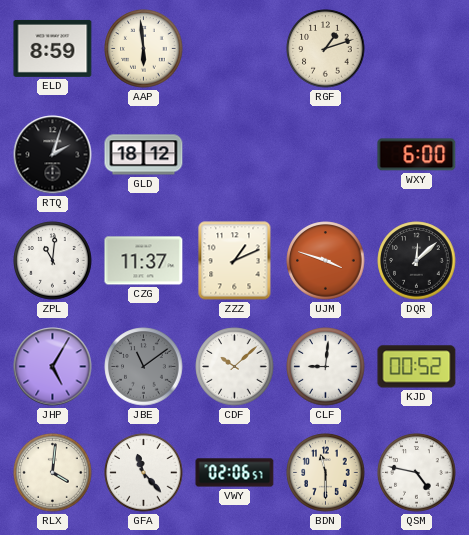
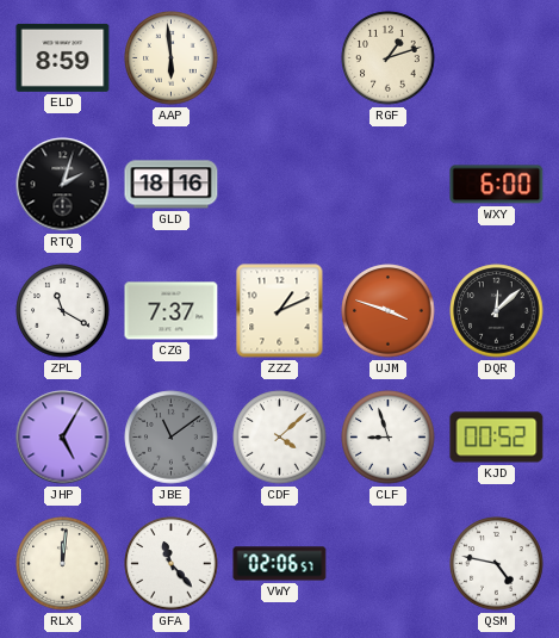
GLD: 18:12 -> 18:16
ZPL: 11:01 -> 11:20
CZG: 11:37 -> 7:37
CDF: 10:08 -> 4:08
CLF: 9:01 -> 8:57
RLX: 4:01 -> 12:01
BDN: 11:30 -> none
